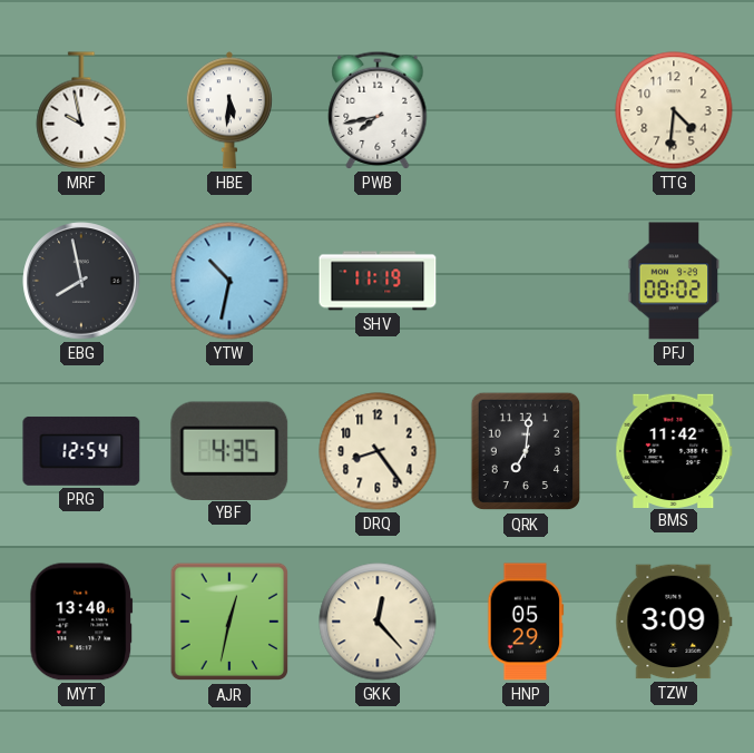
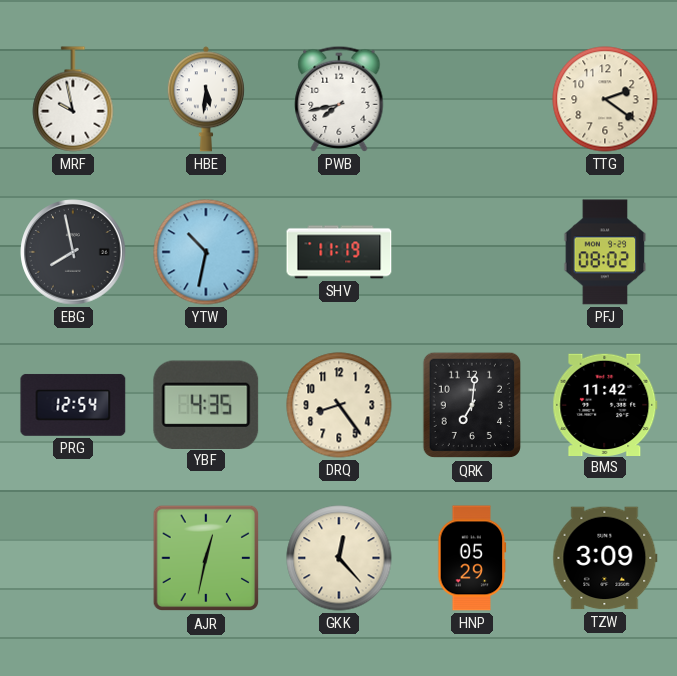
TTG: 4:31 -> 2:21
MYT: 13:40 -> none
